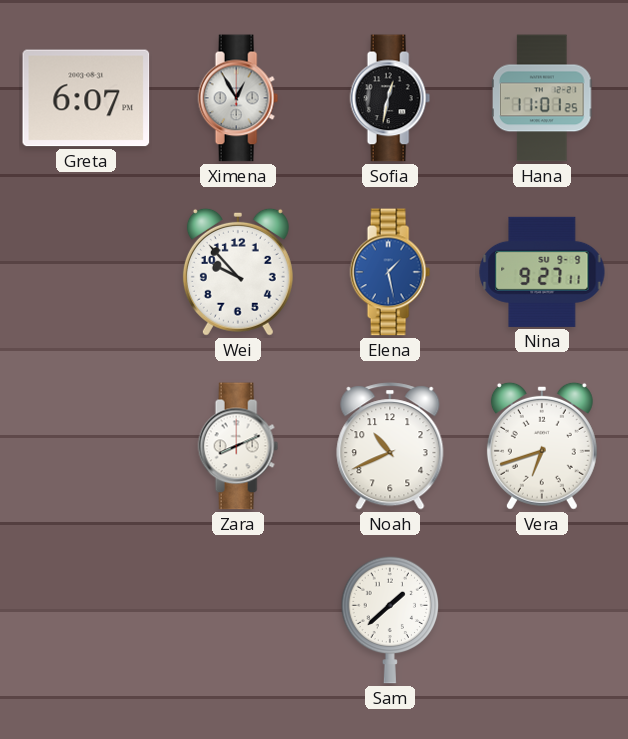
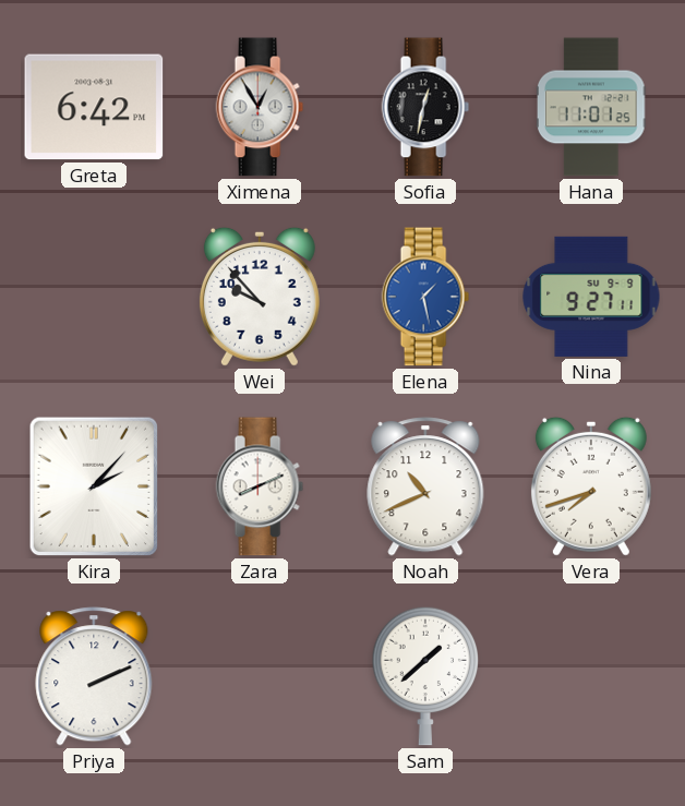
Greta: 6:07 -> 6:42
Kira: none -> 2:07
Vera: 6:42 -> 7:42
Priya: none -> 2:11
